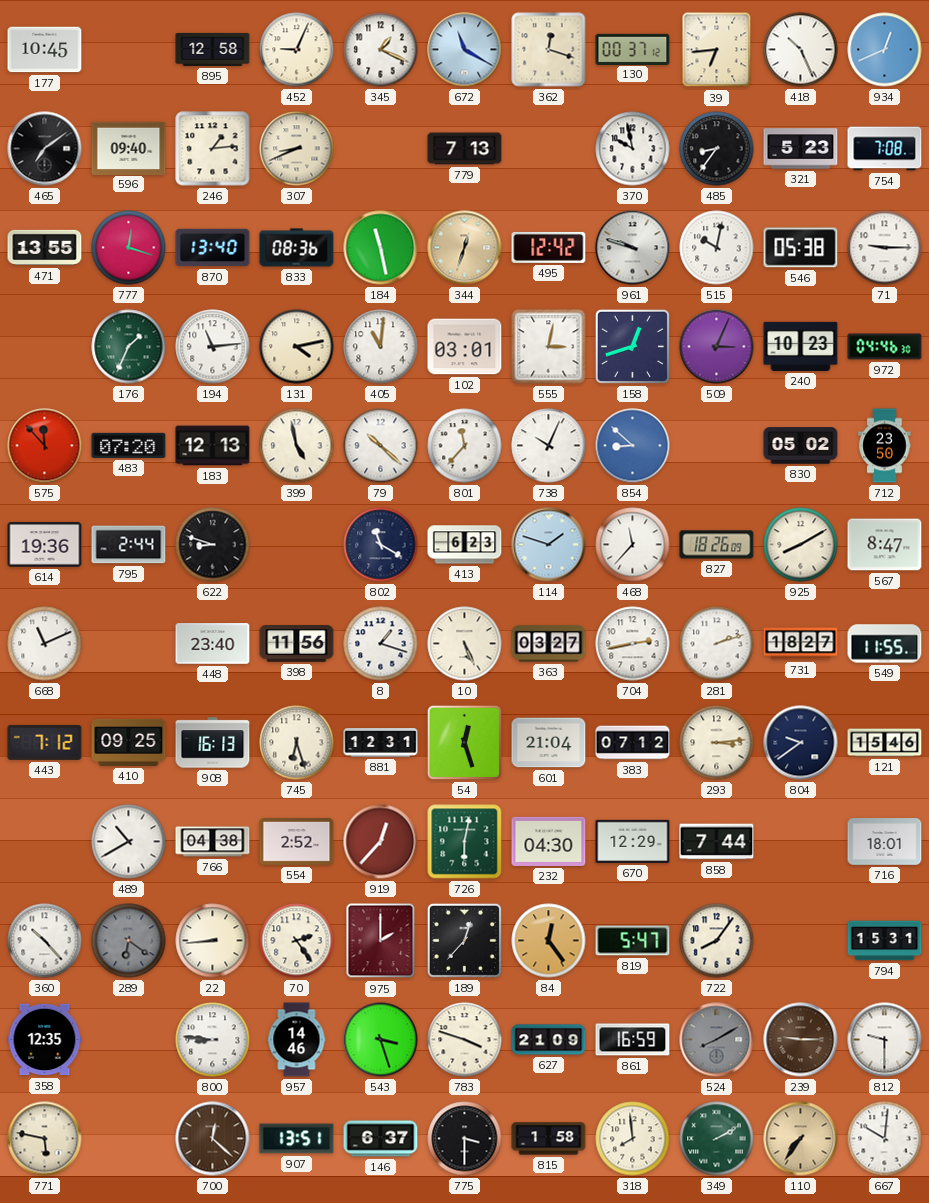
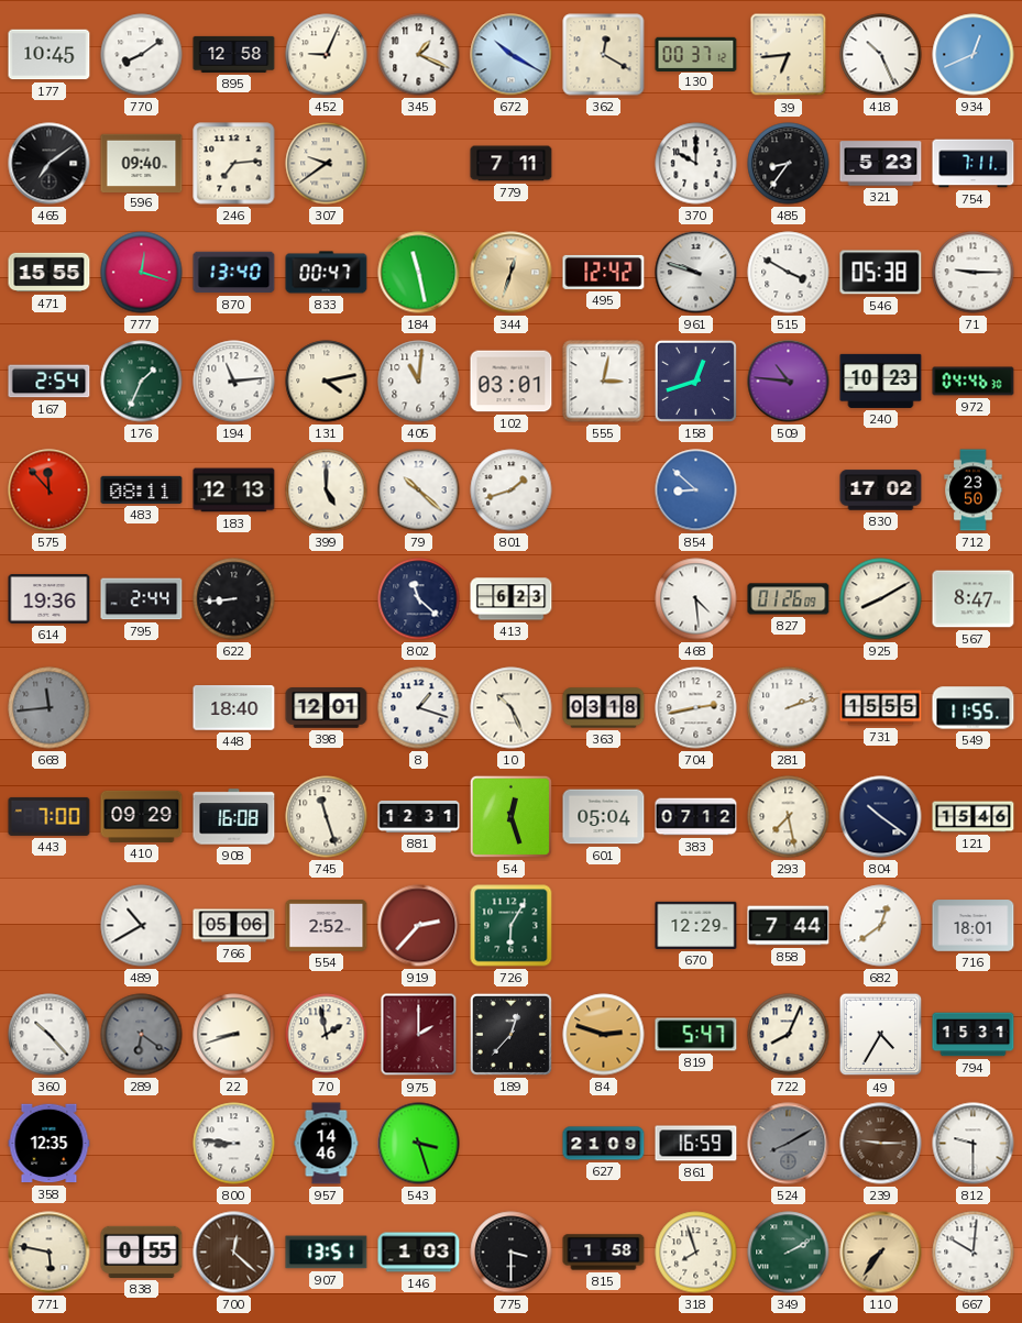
770: none -> 8:09
672: 11:20 -> 10:20
362: 12:18 -> 12:20
246: 1:14 -> 7:14
307: 8:41 -> 9:39
779: 7:13 -> 7:11
370: 9:58 -> 10:00
754: 7:08 -> 7:11
471: 13:55 -> 15:55
833: 08:36 -> 00:47
515: 10:02 -> 3:50
167: none -> 2:54
509: 3:04 -> 10:46
483: 07:20 -> 08:11
399: 4:58 -> 5:00
801: 11:37 -> 1:42
738: 10:04 -> none
830: 05:02 -> 17:02
622: 8:48 -> 8:44
802: 11:20 -> 11:22
114: 1:48 -> none
468: 11:37 -> 4:29
827: 18:26 -> 01:26
668: 11:11 -> 11:44
668 dial: white -> grey
448: 23:40 -> 18:40
398: 11:56 -> 12:01
10: 5:26 -> 10:26
363: 03:27 -> 03:18
731: 18:27 -> 15:55
443: 7:12 -> 7:00
410: 09:25 -> 09:29
908: 16:13 -> 16:08
745: 6:27 -> 11:27
601: 21:04 -> 05:04
293: 3:14 -> 7:28
804: 9:39 -> 10:21
766: 04:38 -> 05:06
919: 12:37 -> 2:37
726: 6:02 -> 6:05
232: 04:30 -> none
682: none -> 12:39
22: 8:44 -> 8:42
70: 2:24 -> 1:58
84: 12:24 -> 2:48
722: 8:06 -> 8:04
49: none -> 4:35
783: 3:48 -> none
838: none -> 0:55
146: 6:37 -> 1:03
318: 7:59 -> 7:57
